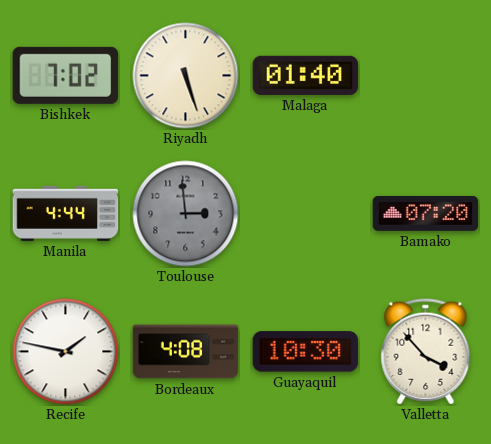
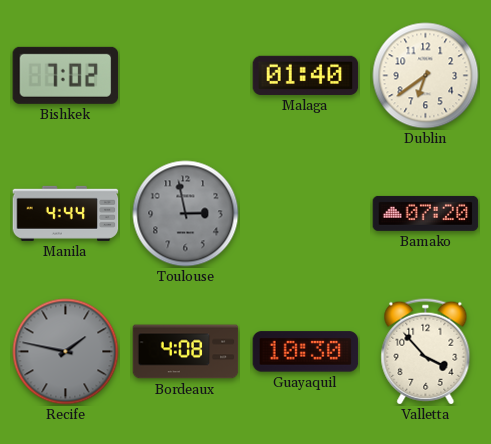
Riyadh: 5:27 -> none
Dublin: none -> 6:39
Toulouse: 2:59 -> 2:58
Recife dial: white -> grey
